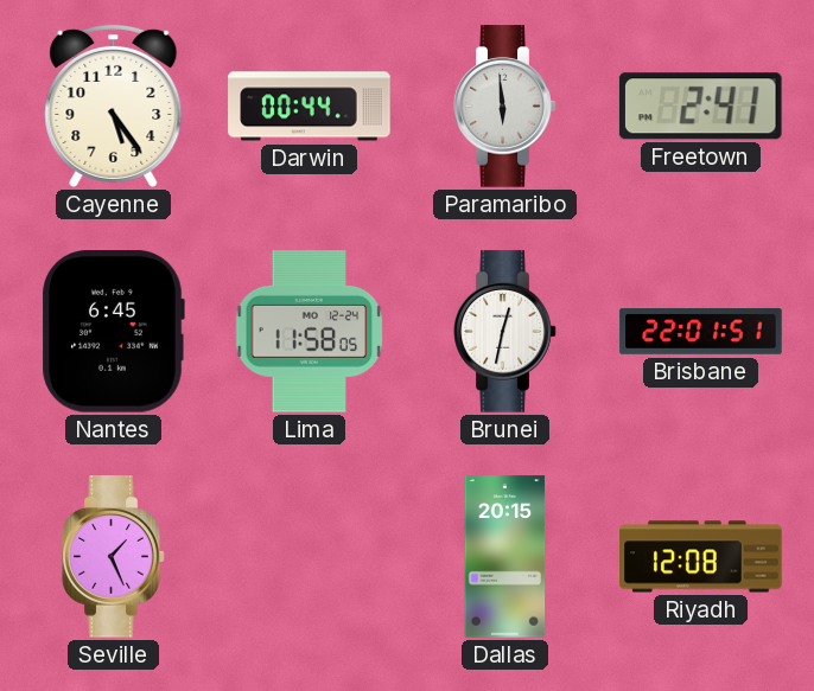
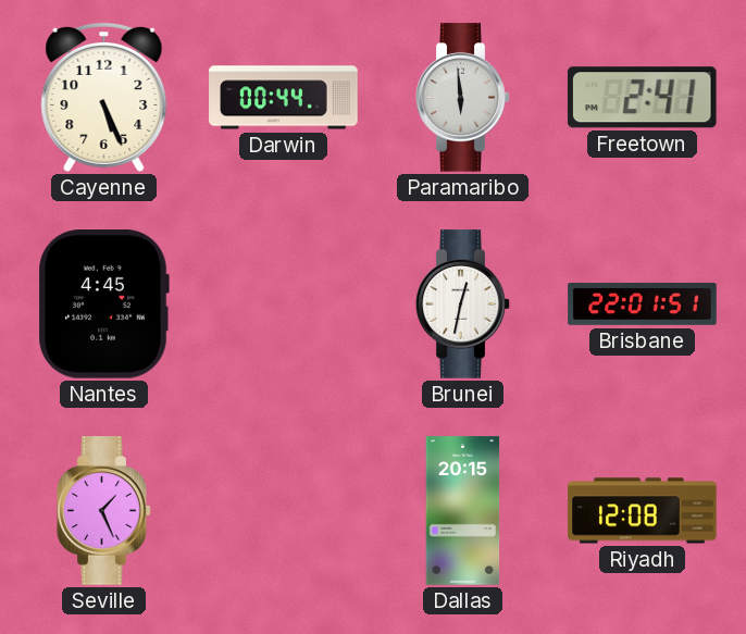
Cayenne: 5:24 -> 5:26
Nantes: 6:45 -> 4:45
Lima: 11:58 -> none
